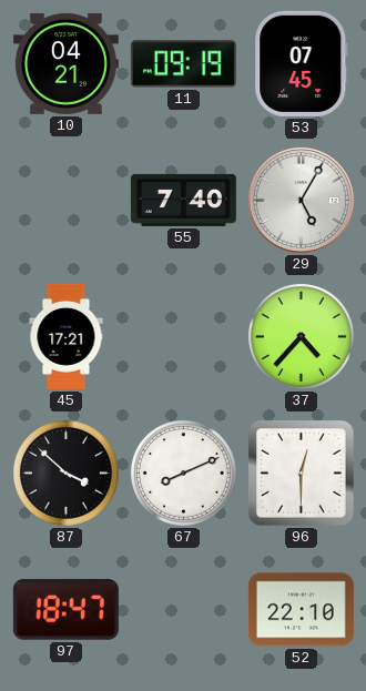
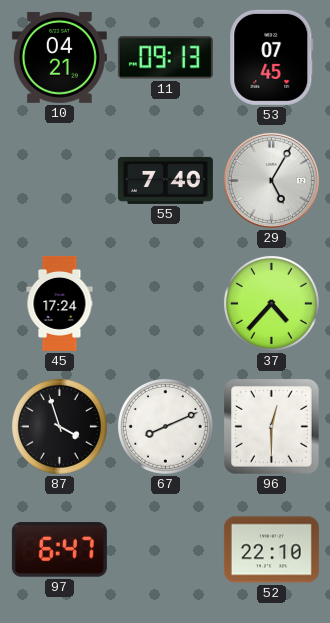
11: 09:19 -> 09:13
45: 17:21 -> 17:24
87: 3:52 -> 3:57
97: 18:47 -> 6:47
